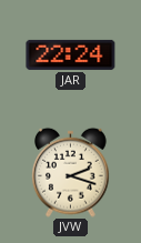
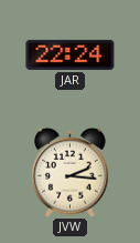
JVW: 2:18 -> 2:16
